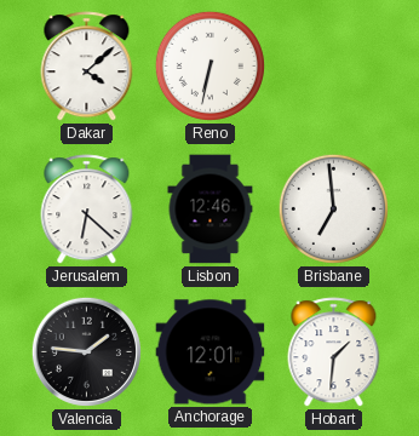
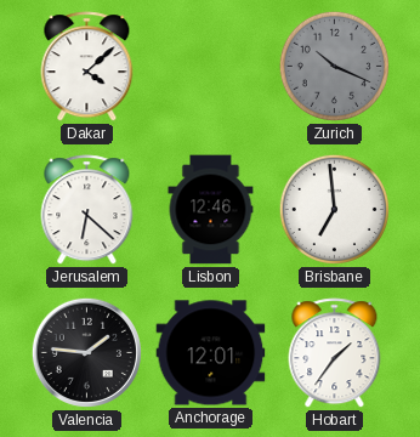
Reno: 6:32 -> none
Zurich: none -> 10:19
Hobart: 1:31 -> 1:36
